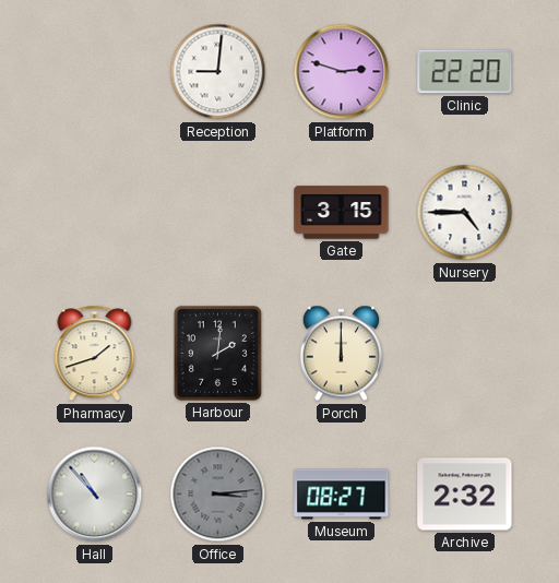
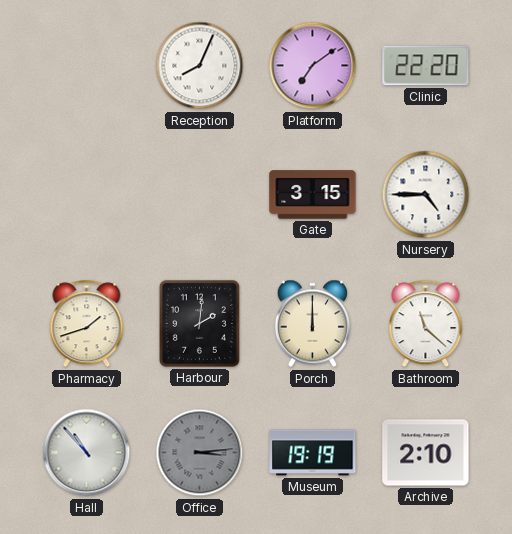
Reception: 9:01 -> 8:04
Platform: 2:48 -> 7:09
Bathroom: none -> 11:22
Museum: 08:27 -> 19:19
Archive: 2:32 -> 2:10
